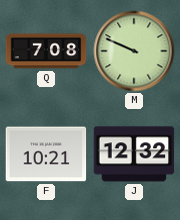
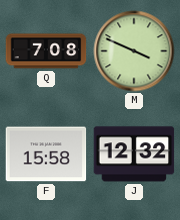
M: 9:49 -> 3:49
F: 10:21 -> 15:58
